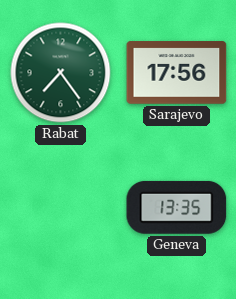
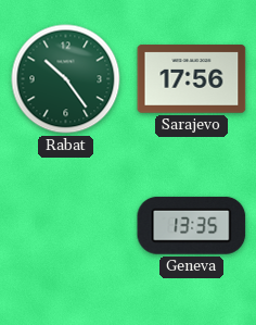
Rabat: 7:24 -> 10:24
